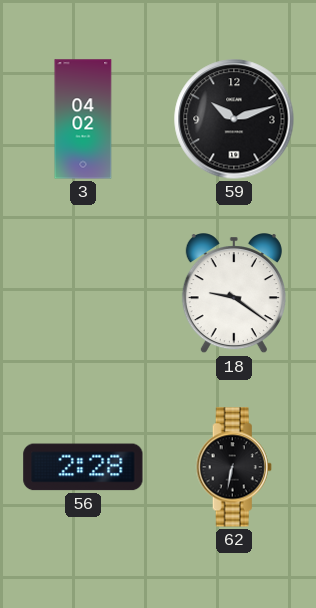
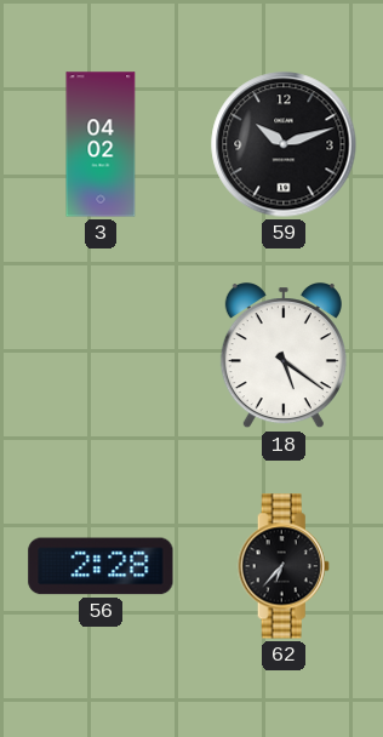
18: 9:21 -> 5:21
62: 6:32 -> 6:37
